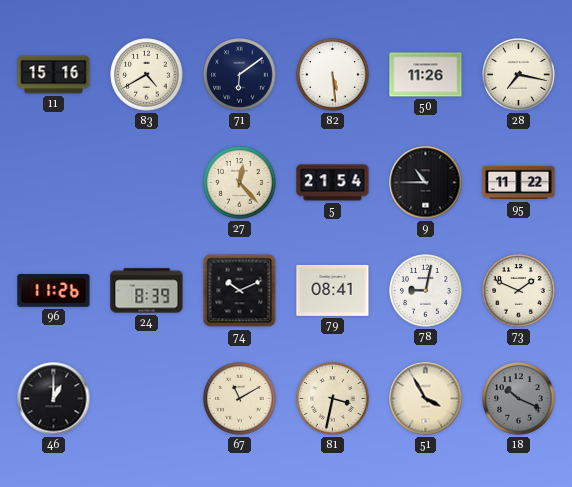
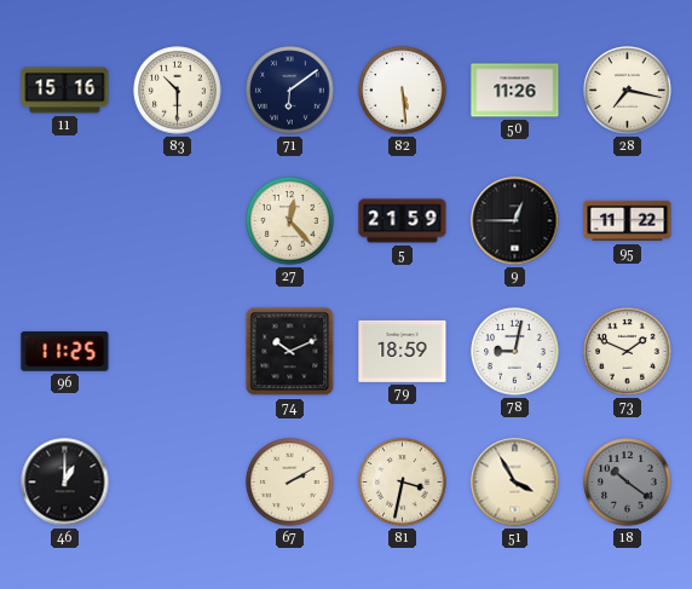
83: 4:40 -> 10:30
5: 21:54 -> 21:59
9: 10:45 -> 12:45
96: 11:26 -> 11:25
24: 8:39 -> none
79: 08:41 -> 18:59
67: 11:10 -> 2:10
18: 10:19 -> 10:21
